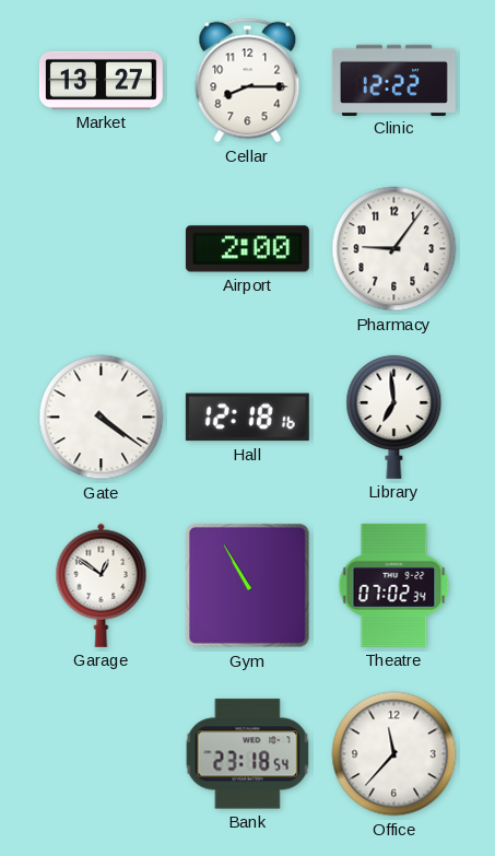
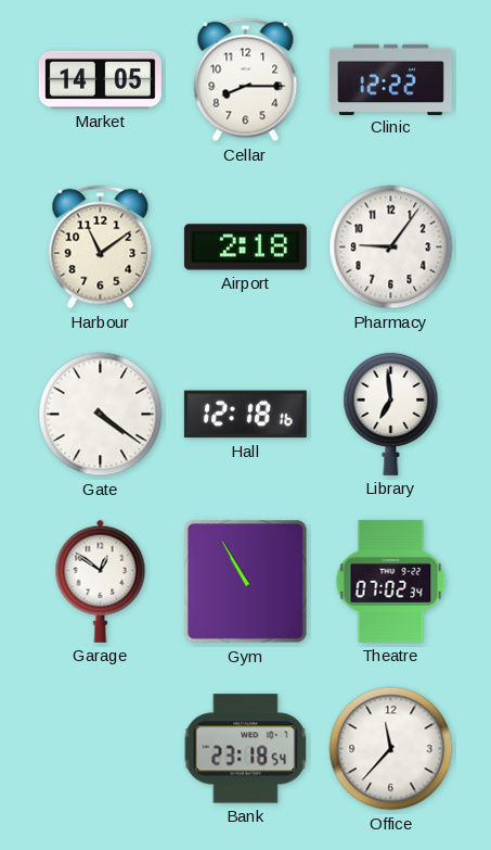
Market: 13:27 -> 14:05
Harbour: none -> 11:09
Airport: 2:00 -> 2:18
